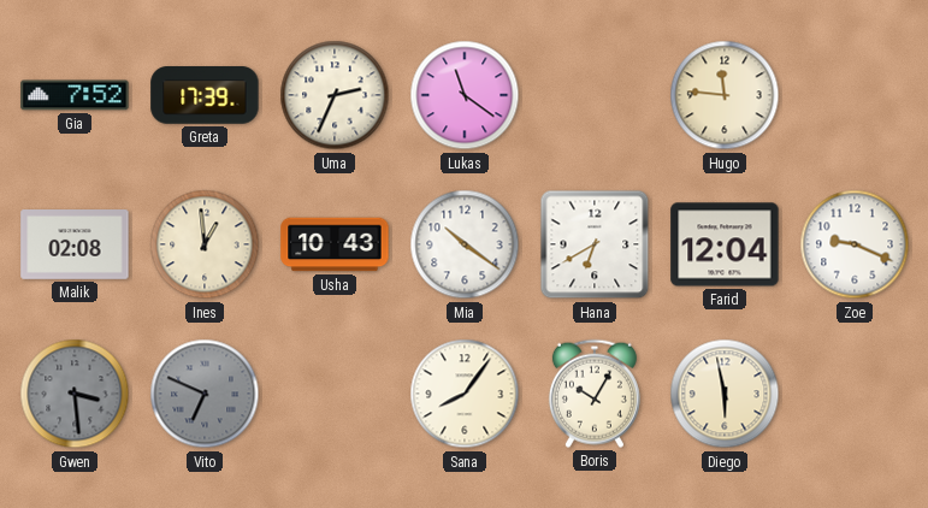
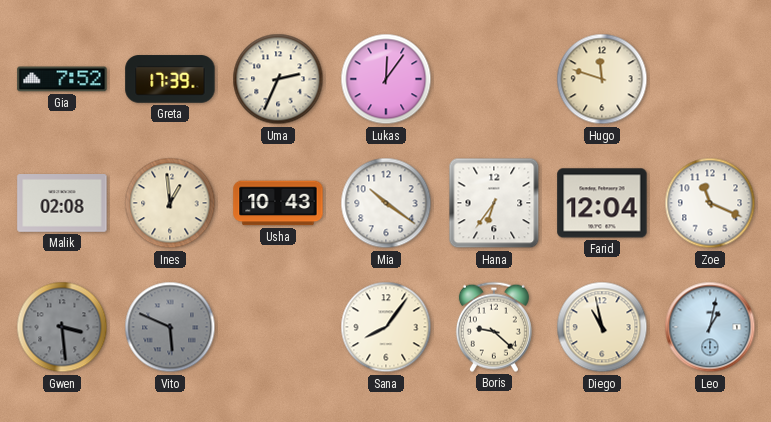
Lukas: 11:21 -> 12:06
Hugo: 11:46 -> 11:48
Hana: 6:40 -> 6:36
Zoe: 9:19 -> 11:19
Vito: 6:49 -> 5:49
Boris: 10:05 -> 9:22
Diego: 5:58 -> 10:58
Leo: none -> 1:02
